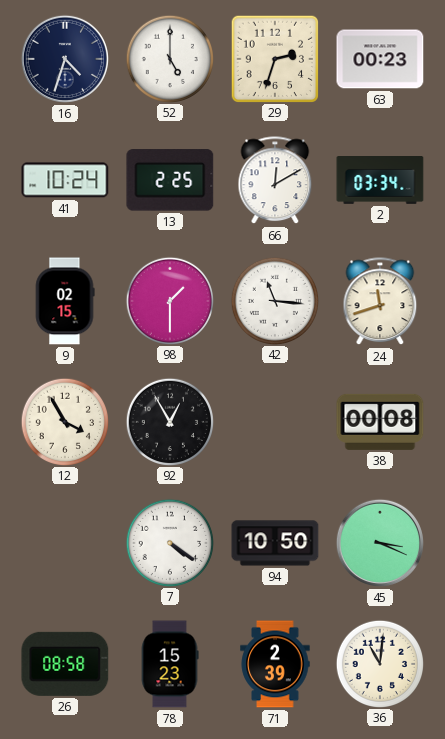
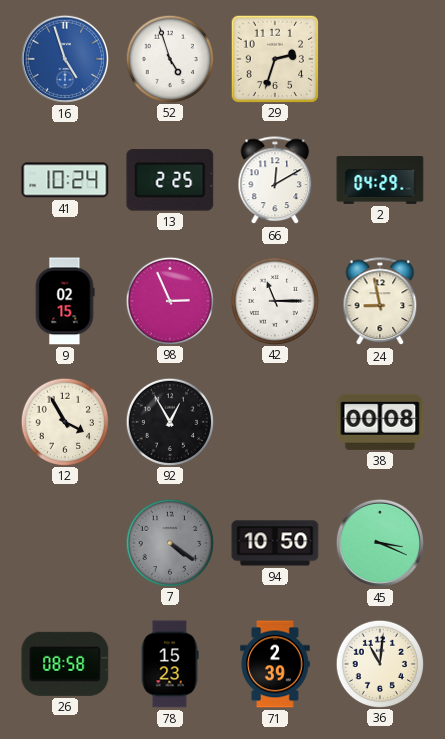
16: 4:33 -> 4:57
16 dial: navy -> blue
52: 5:00 -> 4:57
63: 00:23 -> none
2: 03:34 -> 04:29
98: 1:30 -> 2:56
42: 11:16 -> 11:15
24: 11:42 -> 8:58
7 dial: white -> grey
